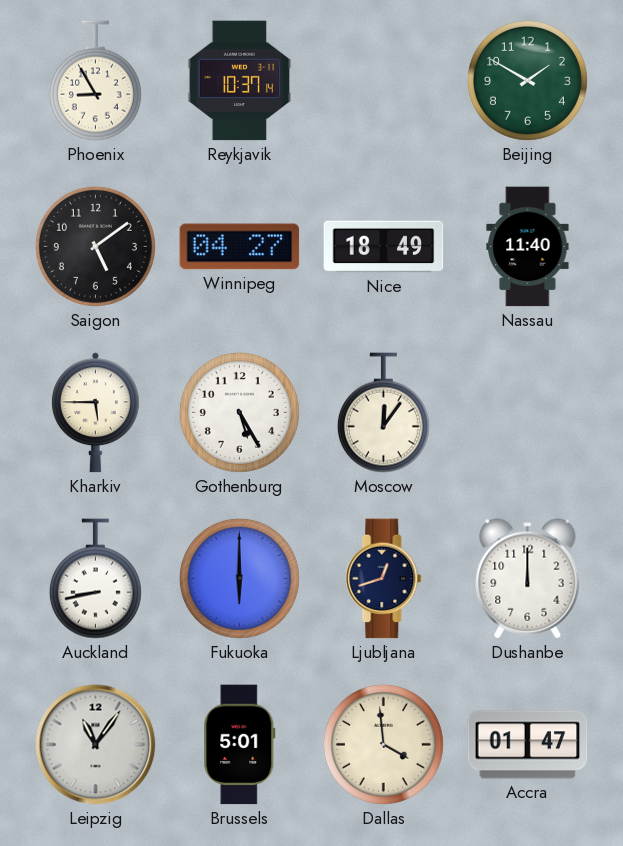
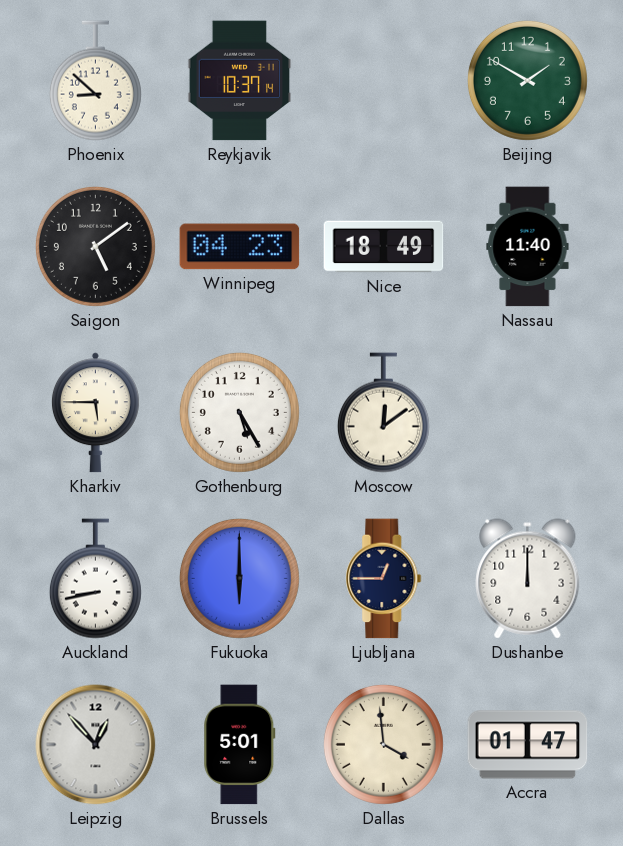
Phoenix: 8:55 -> 8:52
Winnipeg: 04:27 -> 04:23
Moscow: 12:06 -> 12:09
Ljubljana: 12:42 -> 12:45
Leipzig: 11:06 -> 12:53
